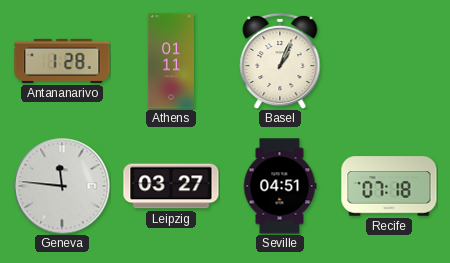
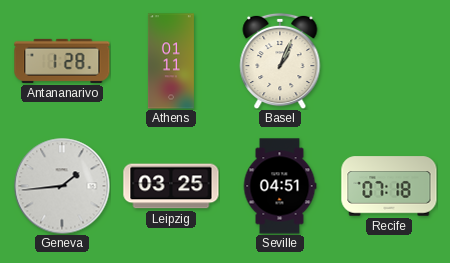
Geneva: 11:46 -> 1:44
Leipzig: 03:27 -> 03:25
